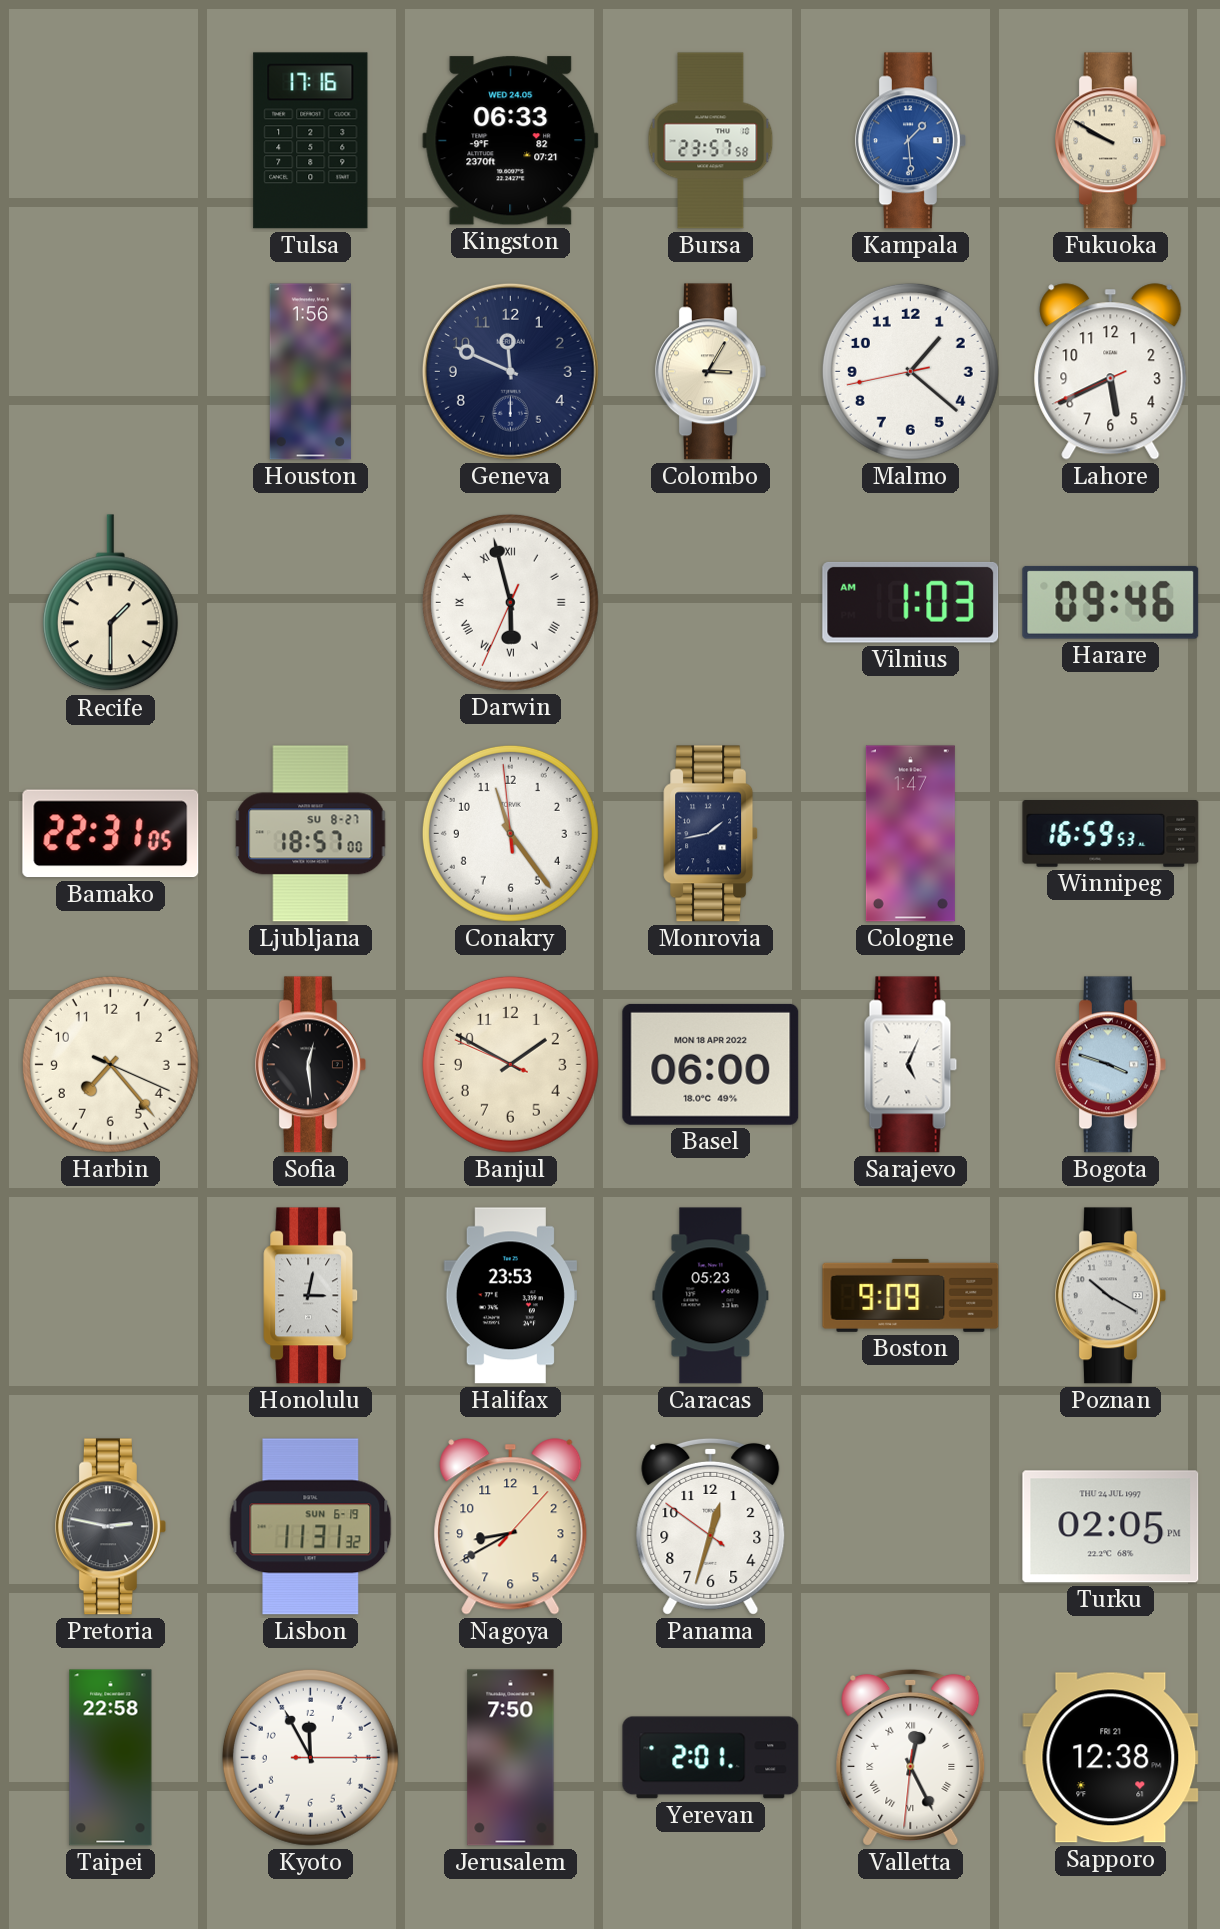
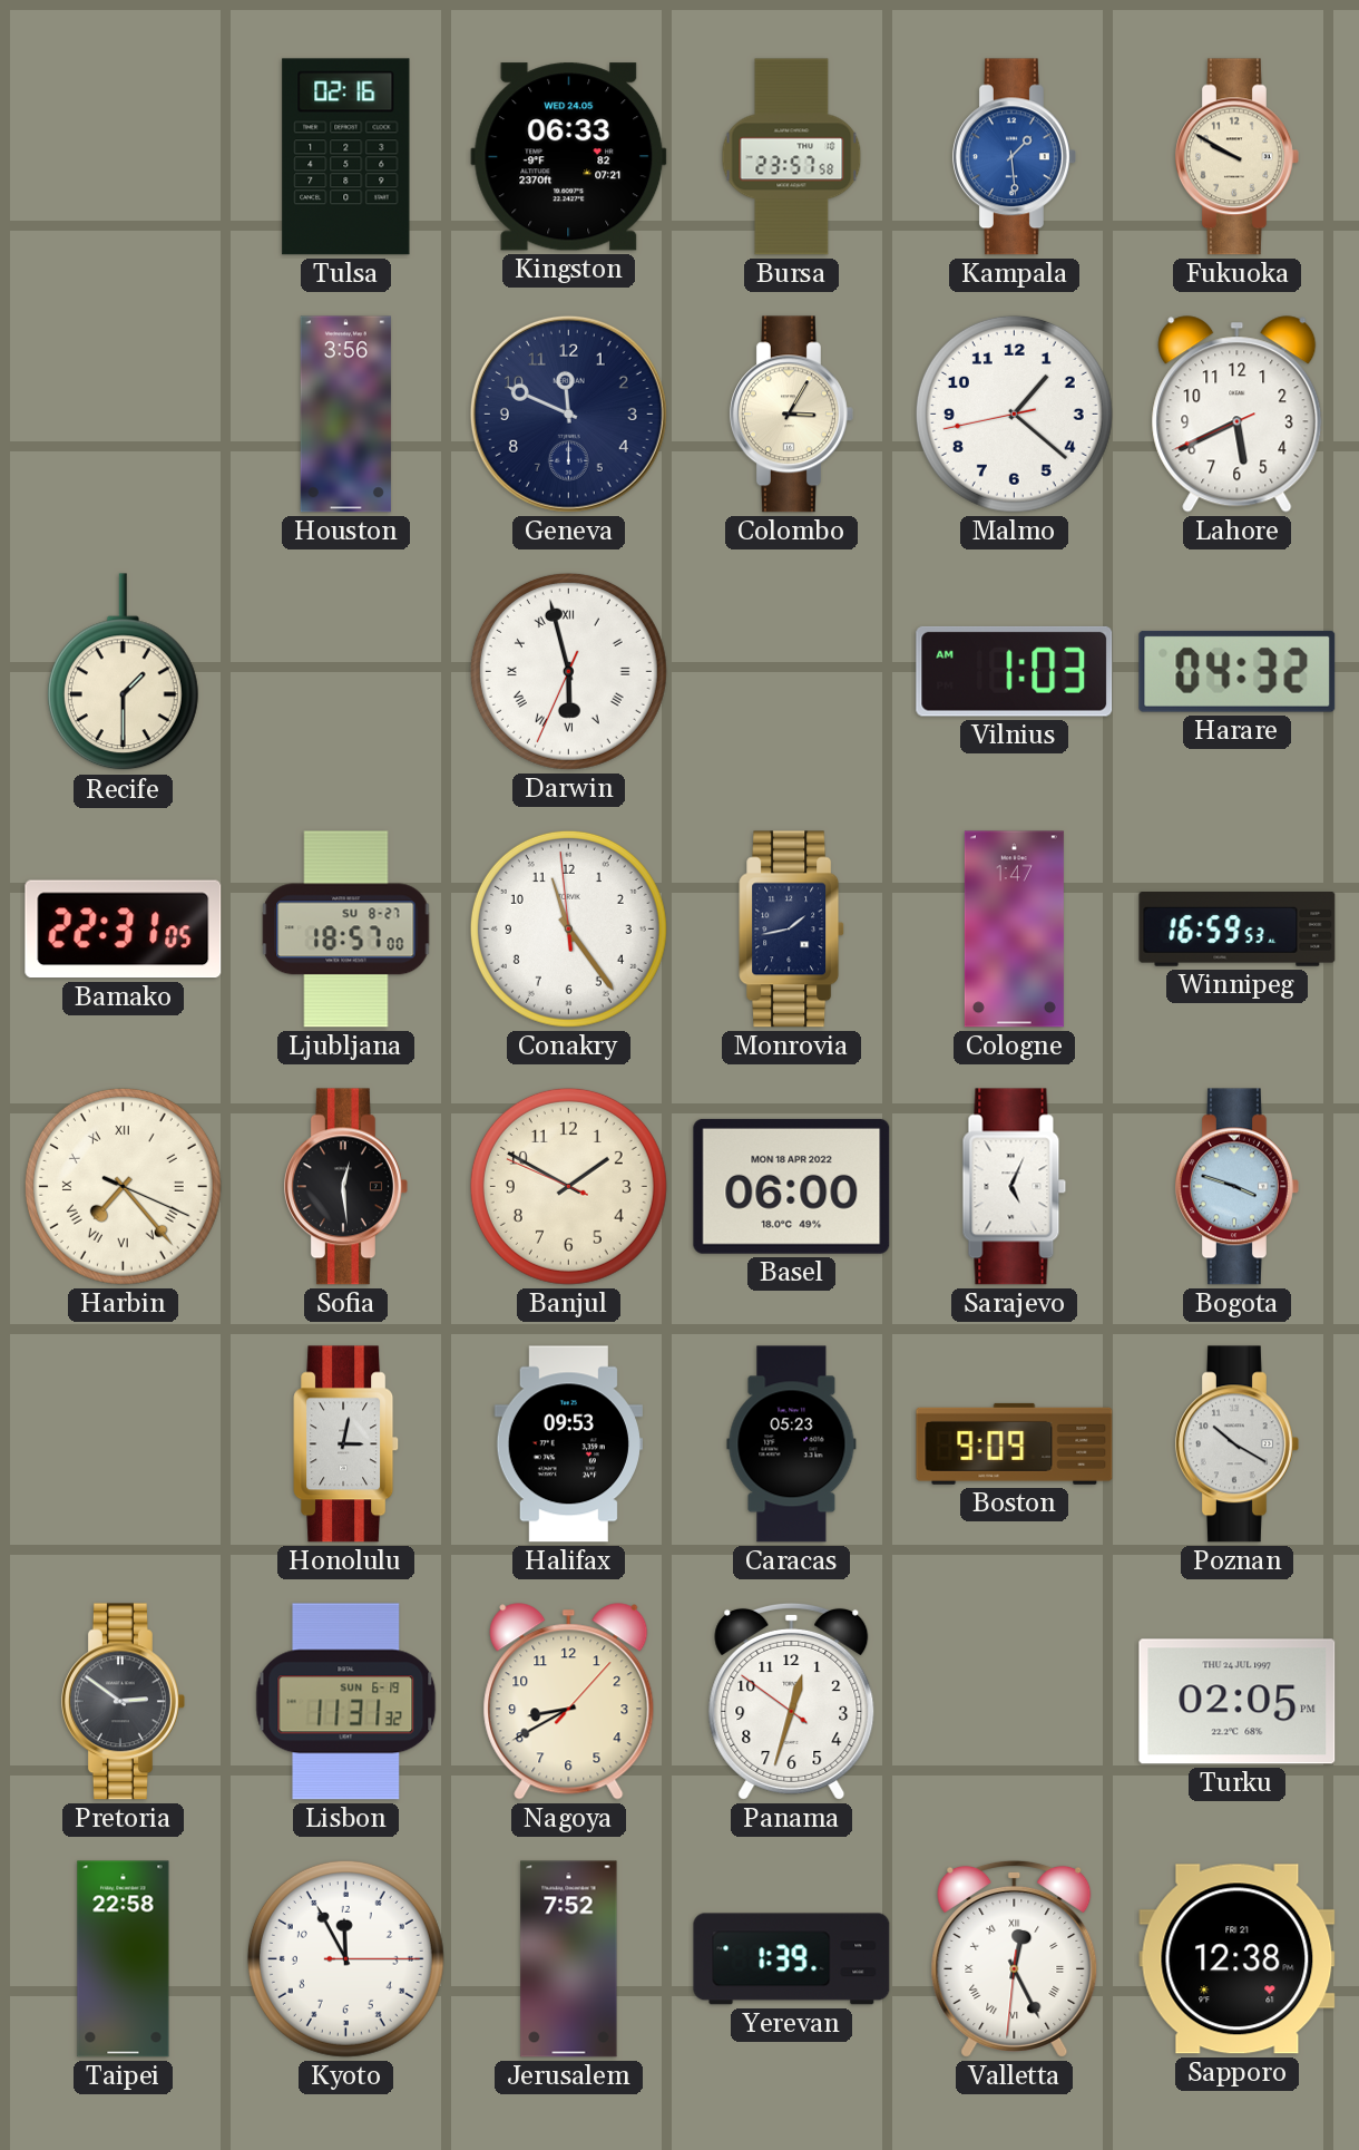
Tulsa: 17:16 -> 02:16
Houston: 1:56 -> 3:56
Harare: 09:46 -> 04:32
Harbin numerals: Arabic -> Roman
Halifax: 23:53 -> 09:53
Pretoria: 2:47 -> 2:51
Jerusalem: 7:50 -> 7:52
Yerevan: 2:01 -> 1:39
